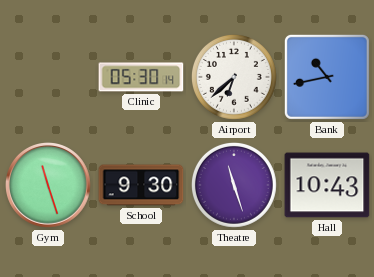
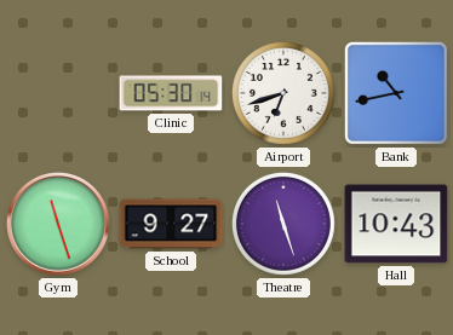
Airport: 6:38 -> 6:42
School: 9:30 -> 9:27
